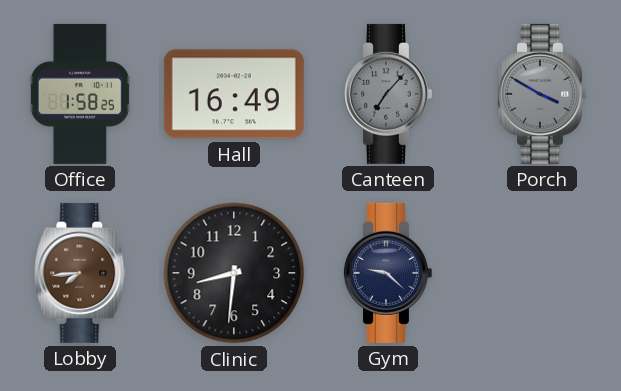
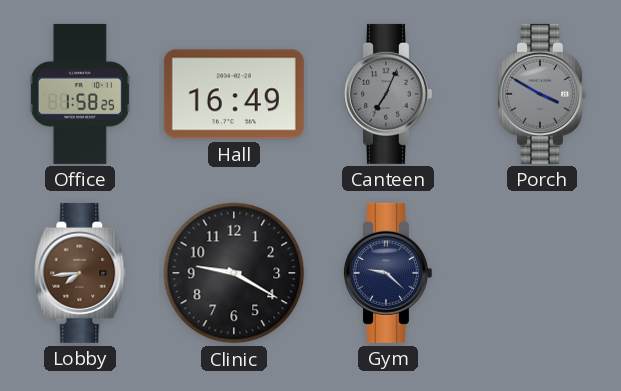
Canteen: 7:07 -> 7:04
Clinic: 8:31 -> 9:20
